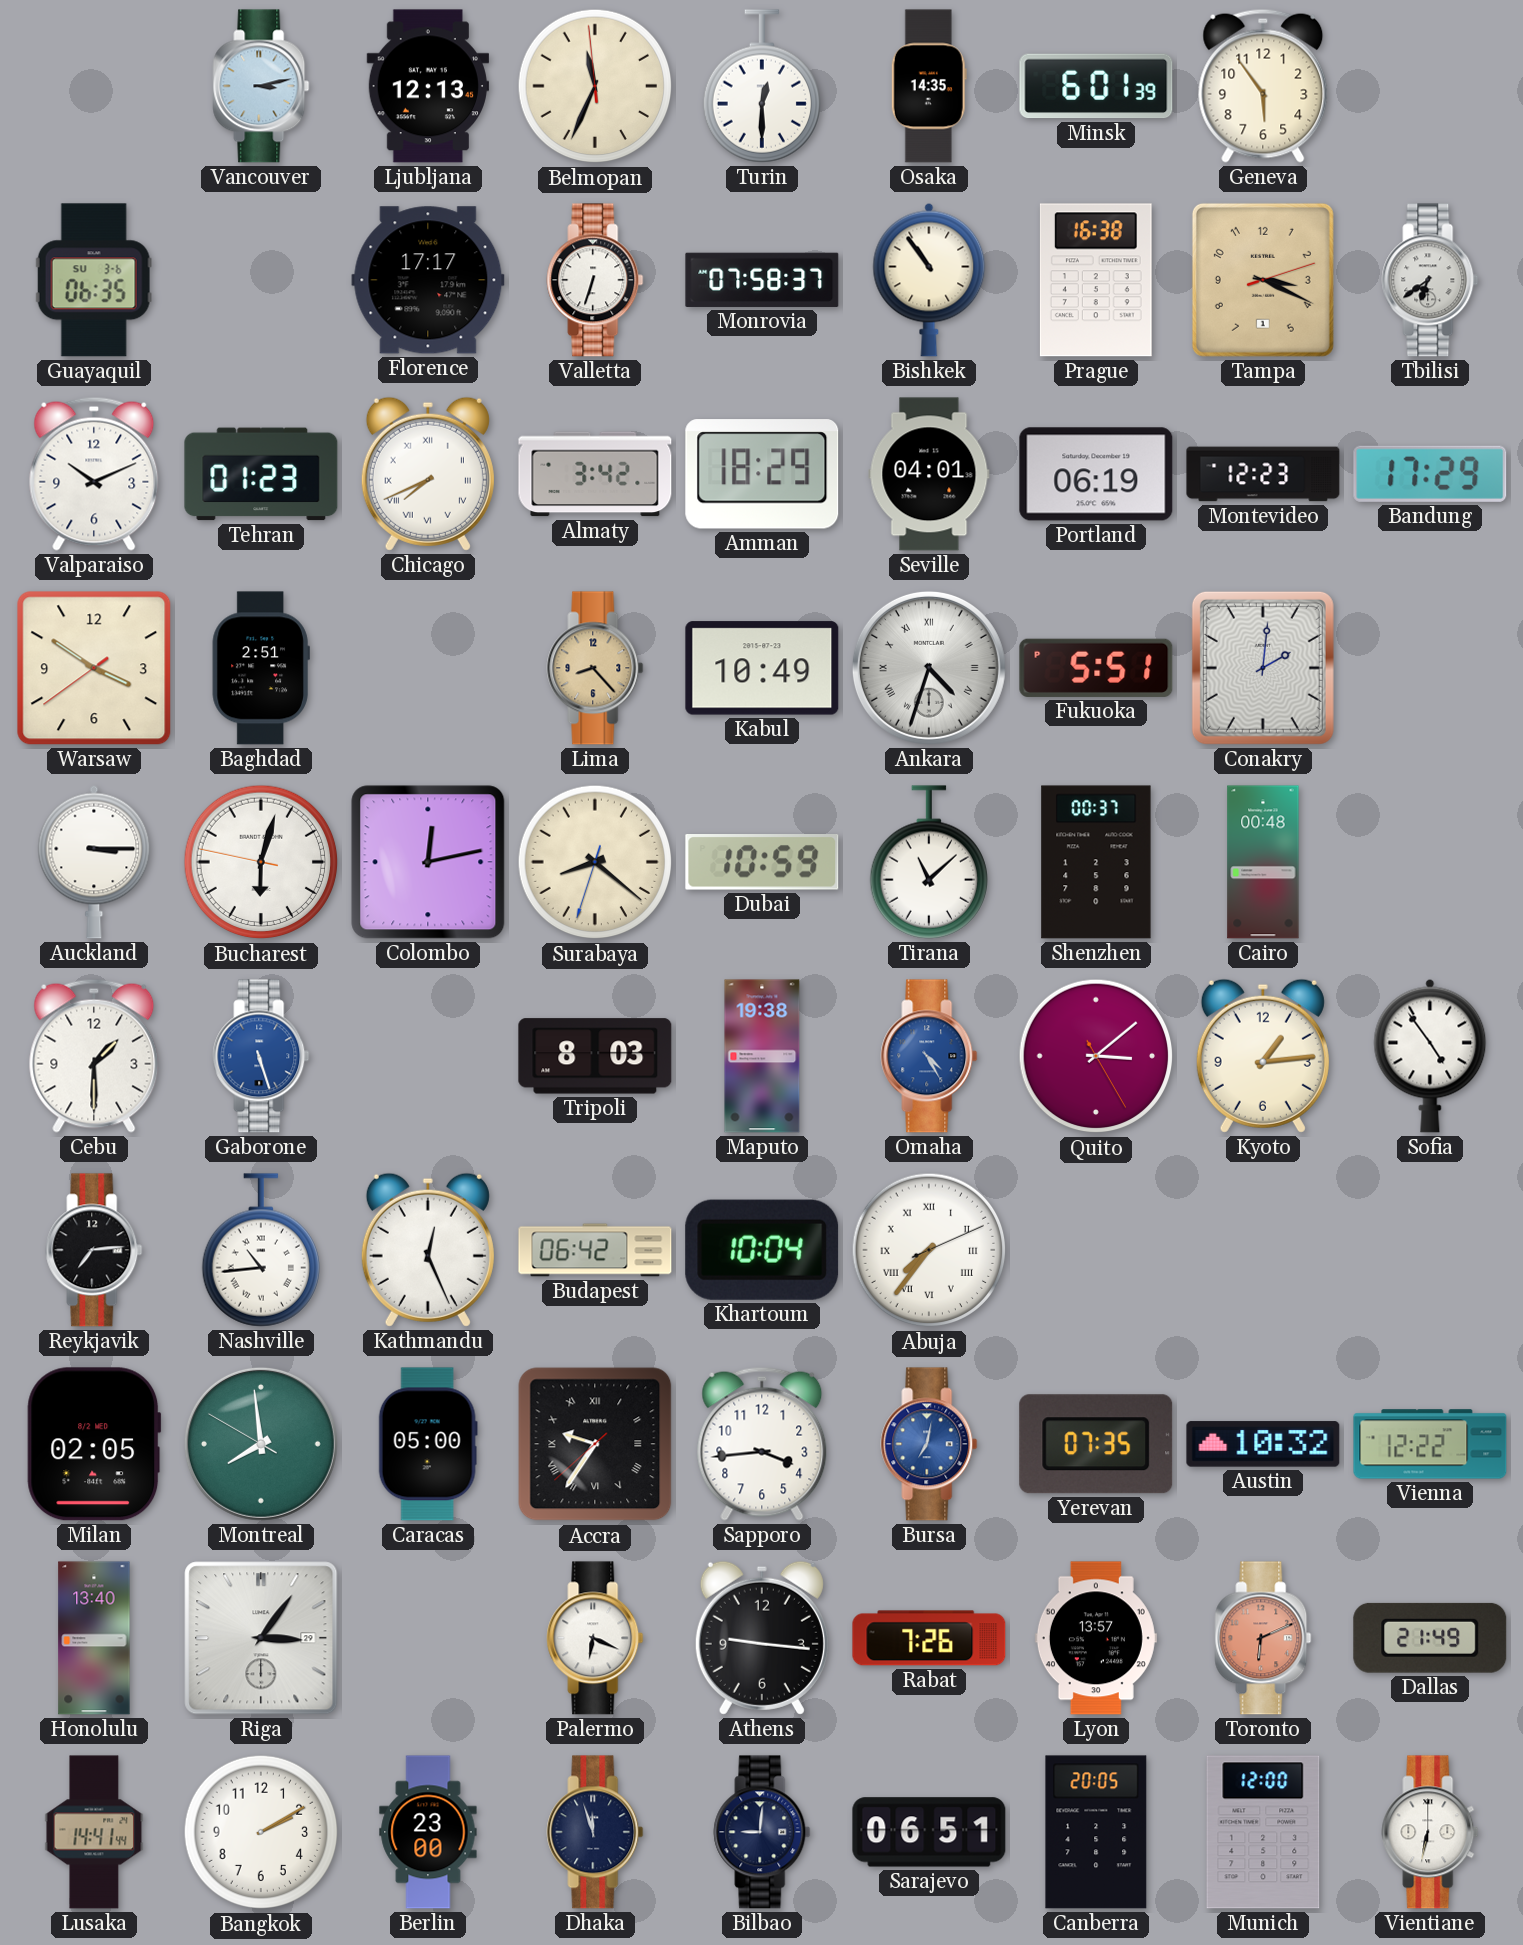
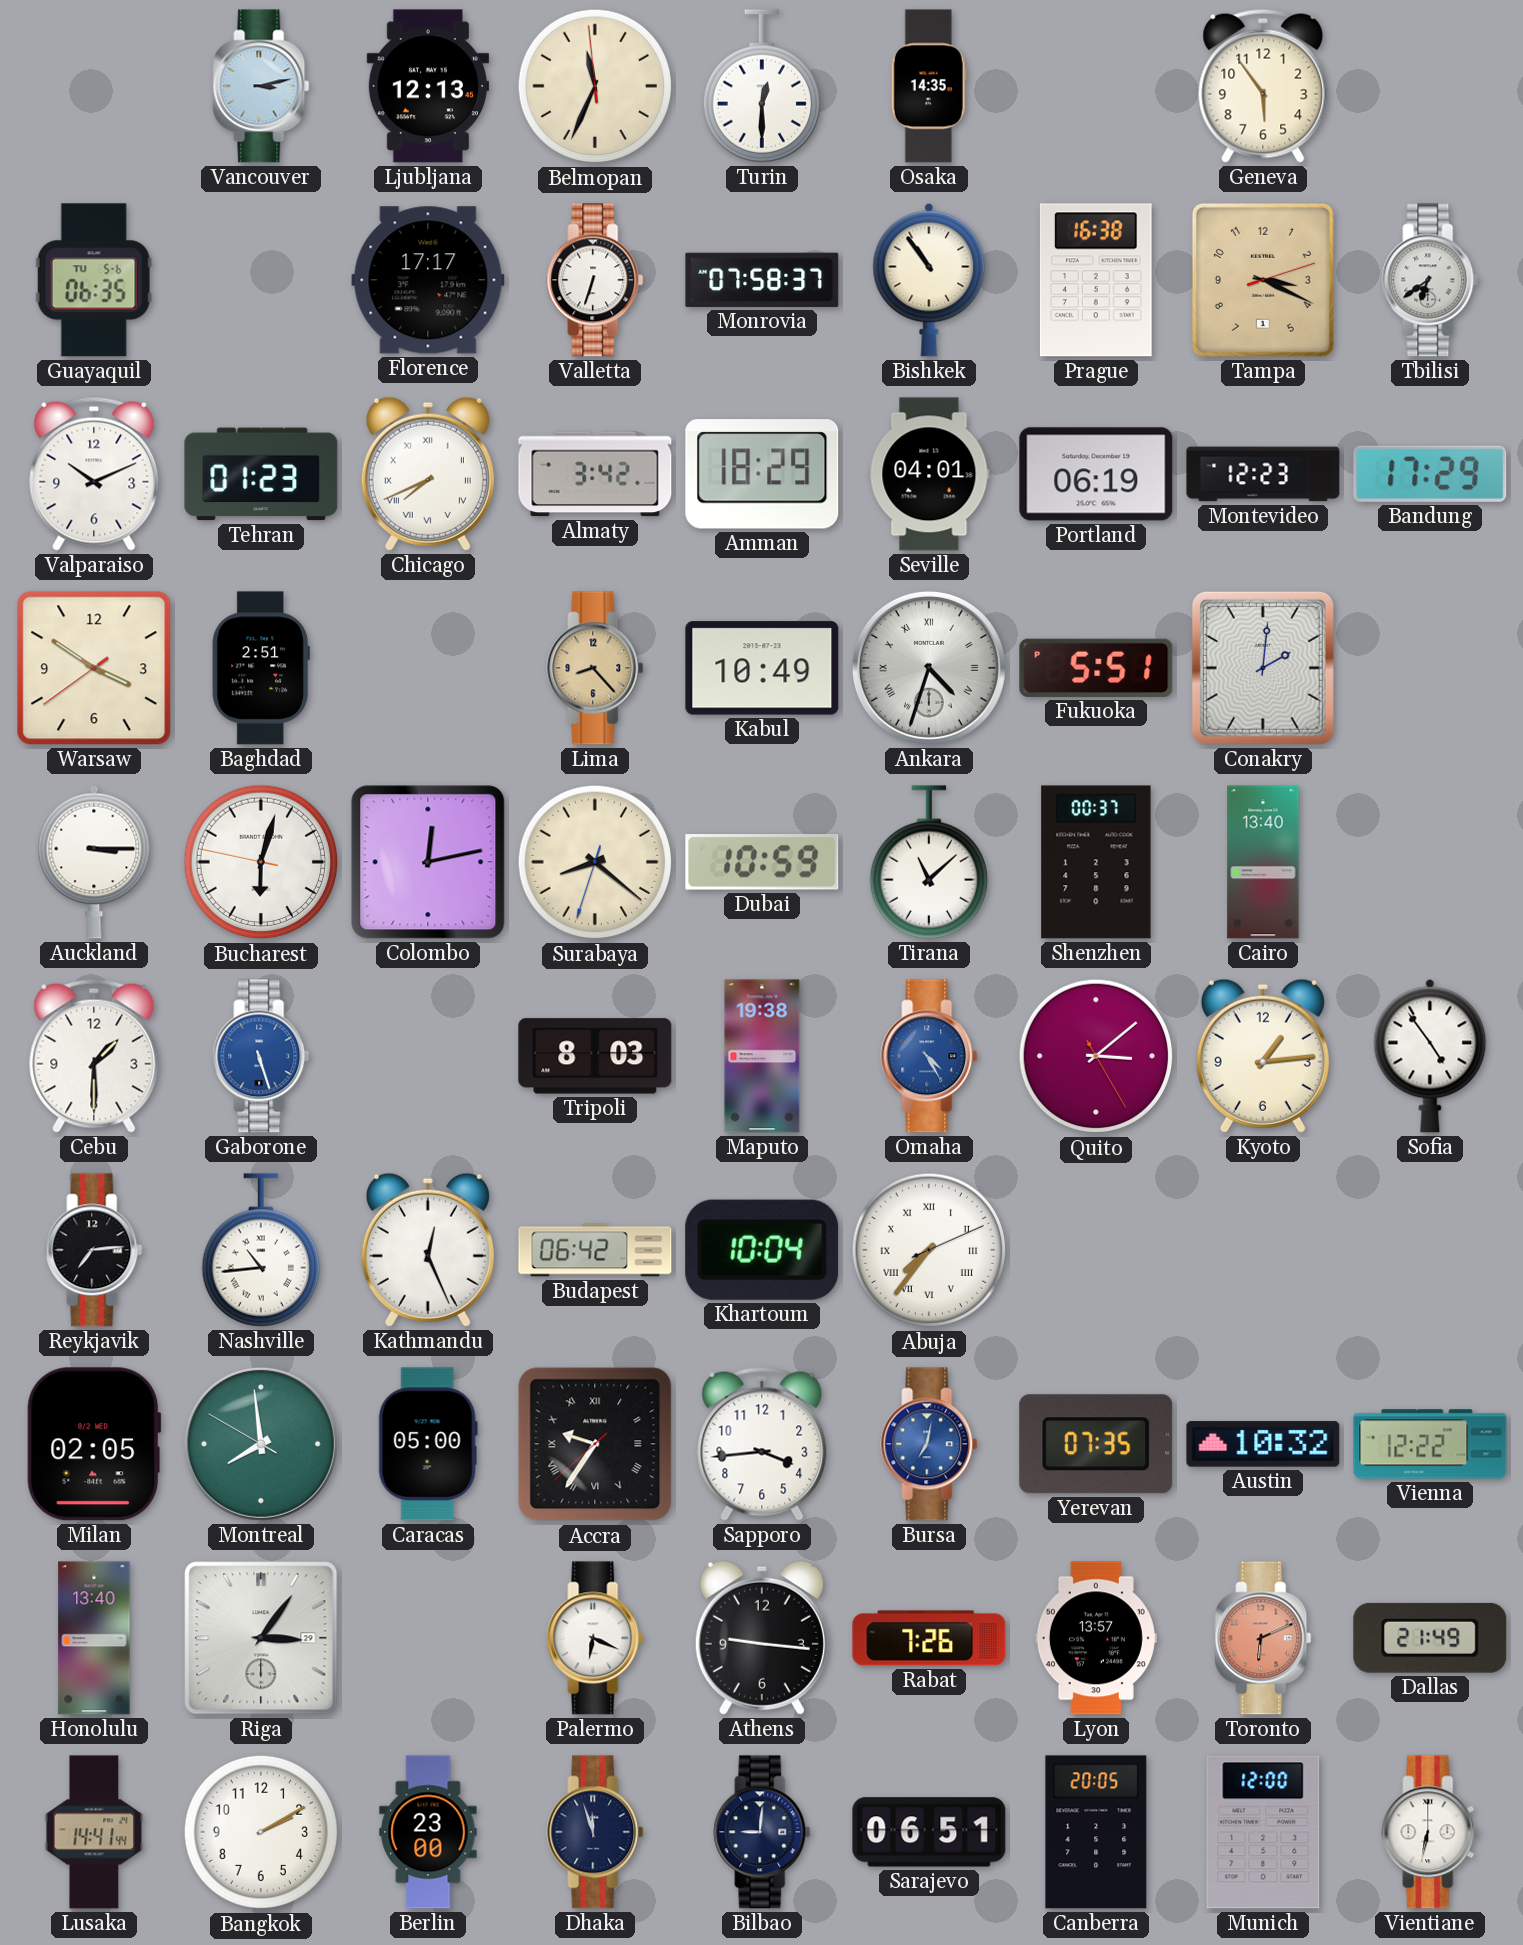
Minsk: 6:01 -> none
Guayaquil date: SU 3-6 -> TU 5-6
Cairo: 00:48 -> 13:40
